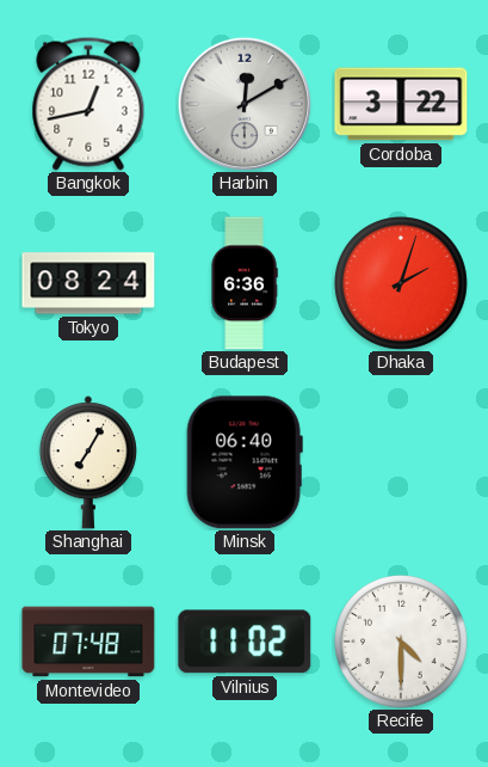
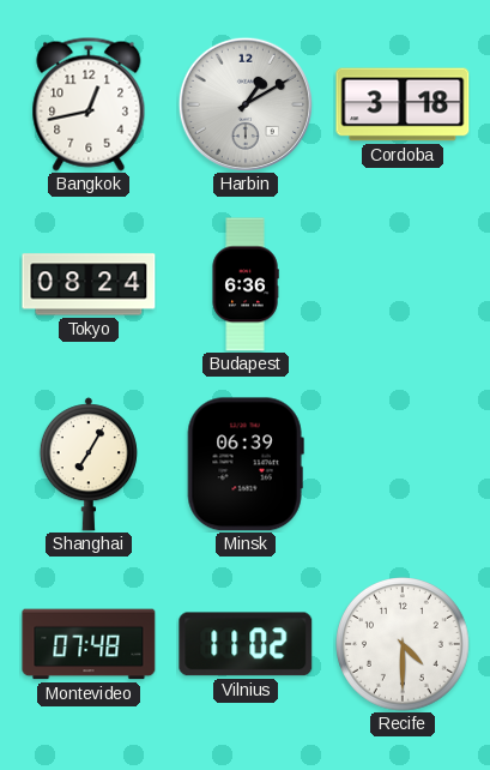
Harbin: 12:10 -> 1:10
Cordoba: 3:22 -> 3:18
Dhaka: 2:03 -> none
Minsk: 06:40 -> 06:39
